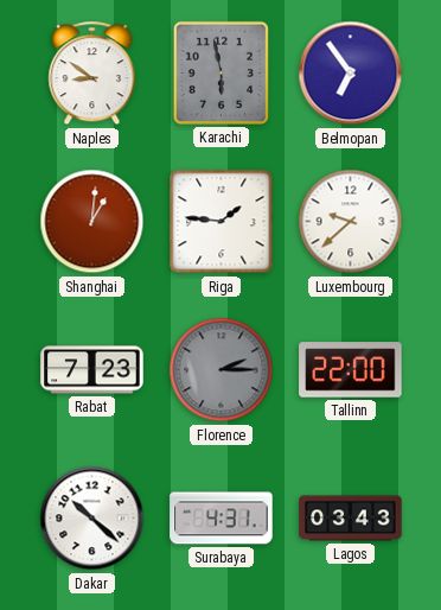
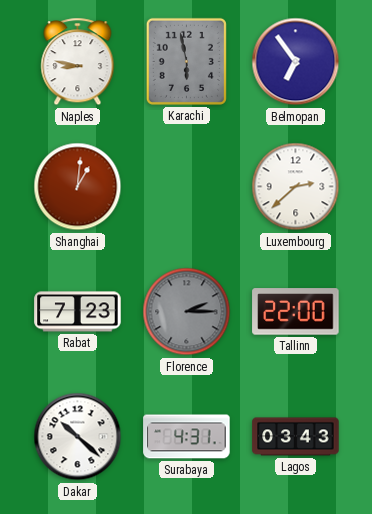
Naples: 8:51 -> 8:47
Riga: 1:46 -> none
Luxembourg: 9:38 -> 2:38
